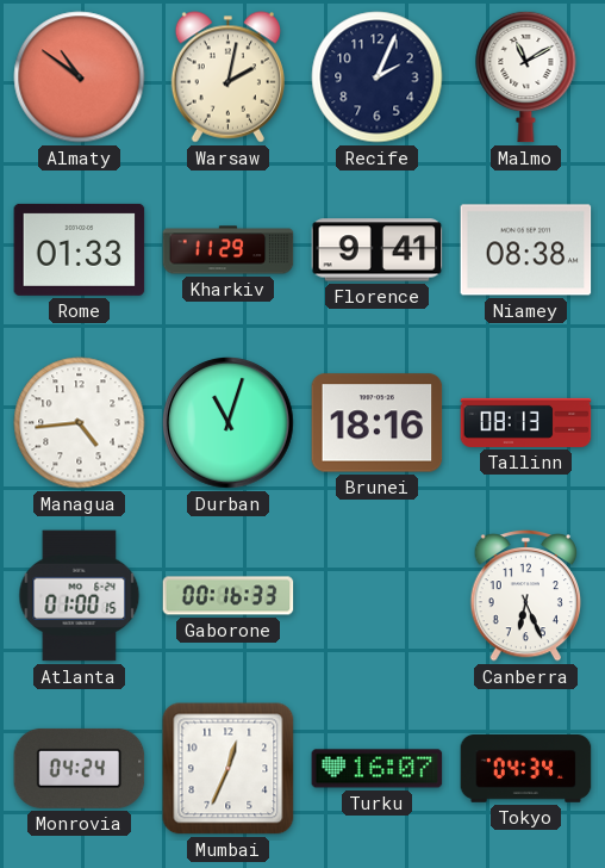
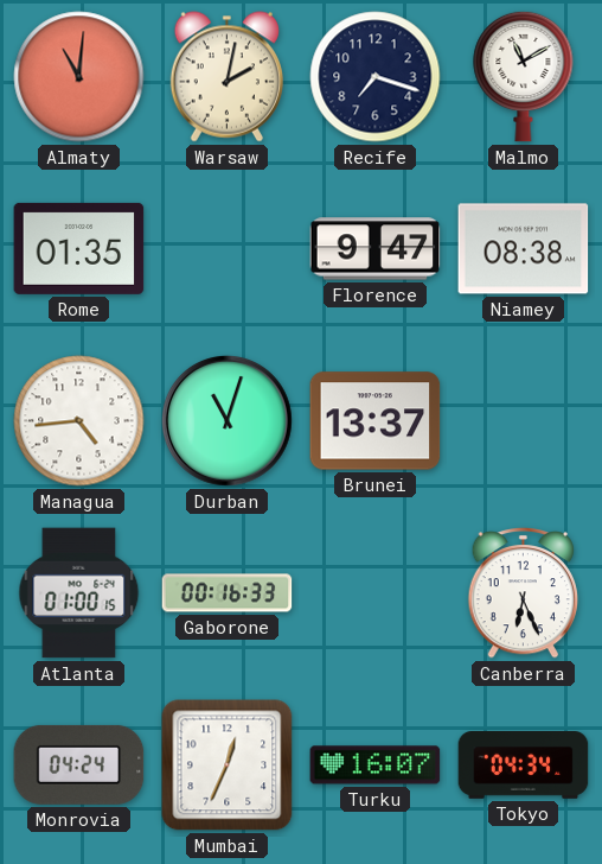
Almaty: 10:51 -> 11:01
Recife: 2:04 -> 7:18
Rome: 01:33 -> 01:35
Kharkiv: 11:29 -> none
Florence: 9:41 -> 9:47
Brunei: 18:16 -> 13:37
Tallinn: 08:13 -> none
